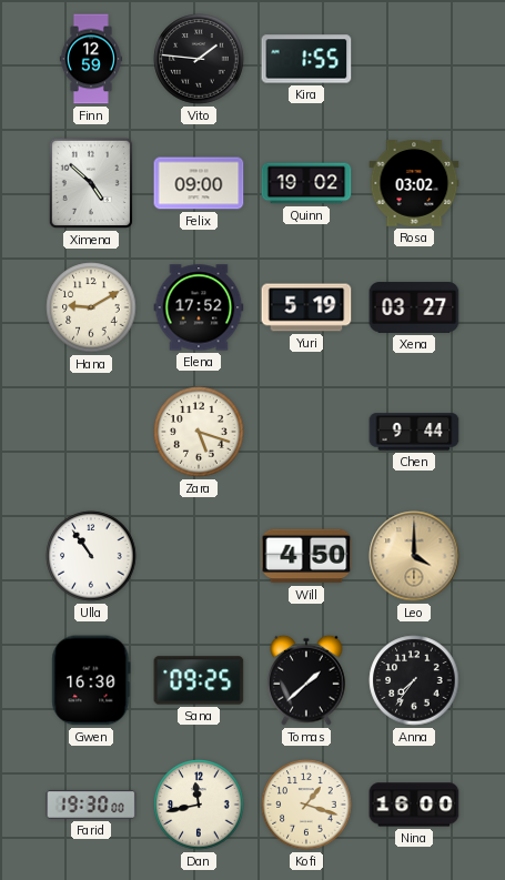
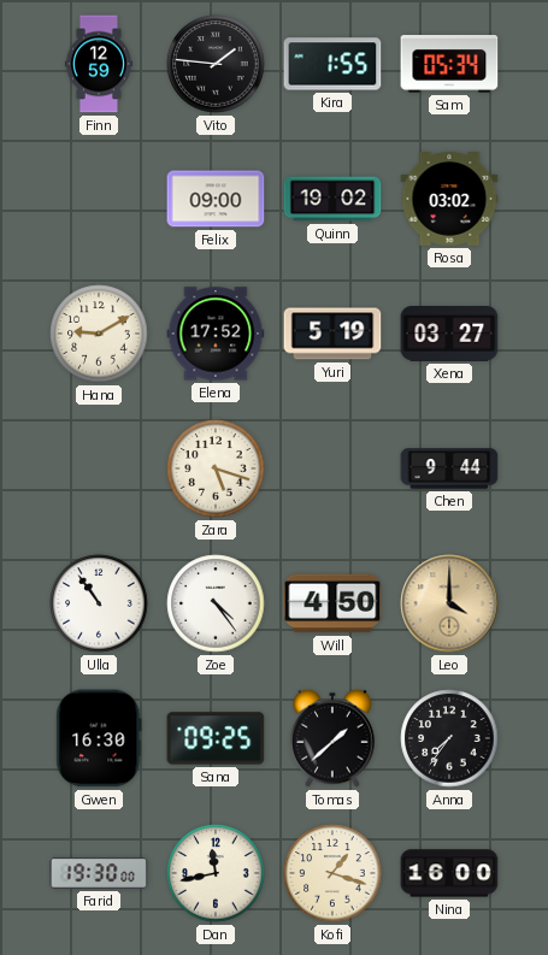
Sam: none -> 05:34
Ximena: 4:52 -> none
Zoe: none -> 4:24
